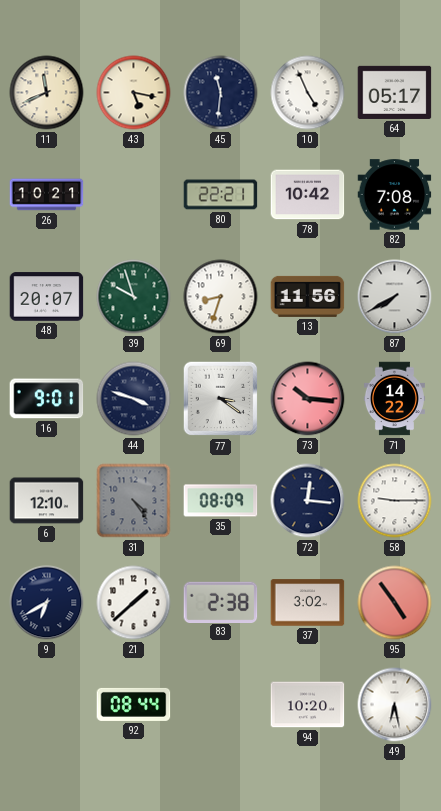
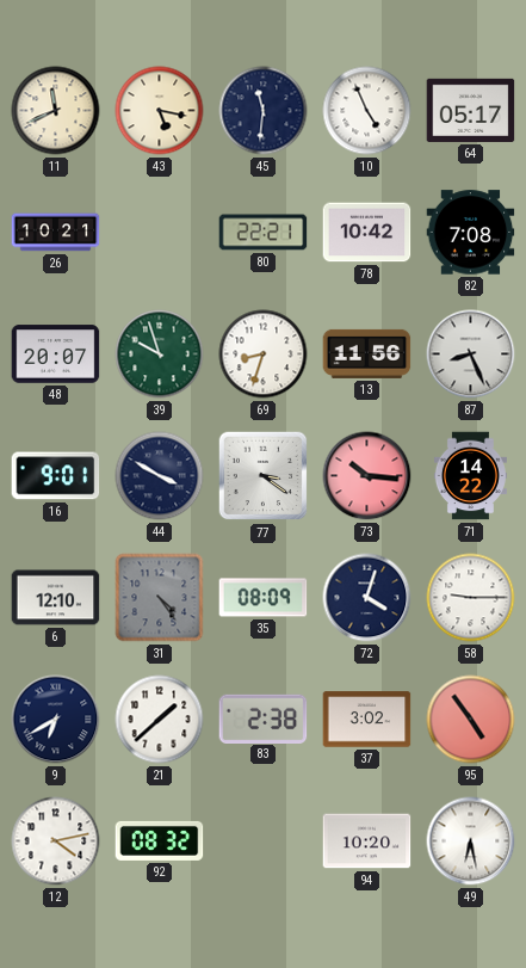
87: 7:40 -> 8:26
44: 3:48 -> 3:50
72: 12:16 -> 4:03
12: none -> 4:13
92: 08:44 -> 08:32
